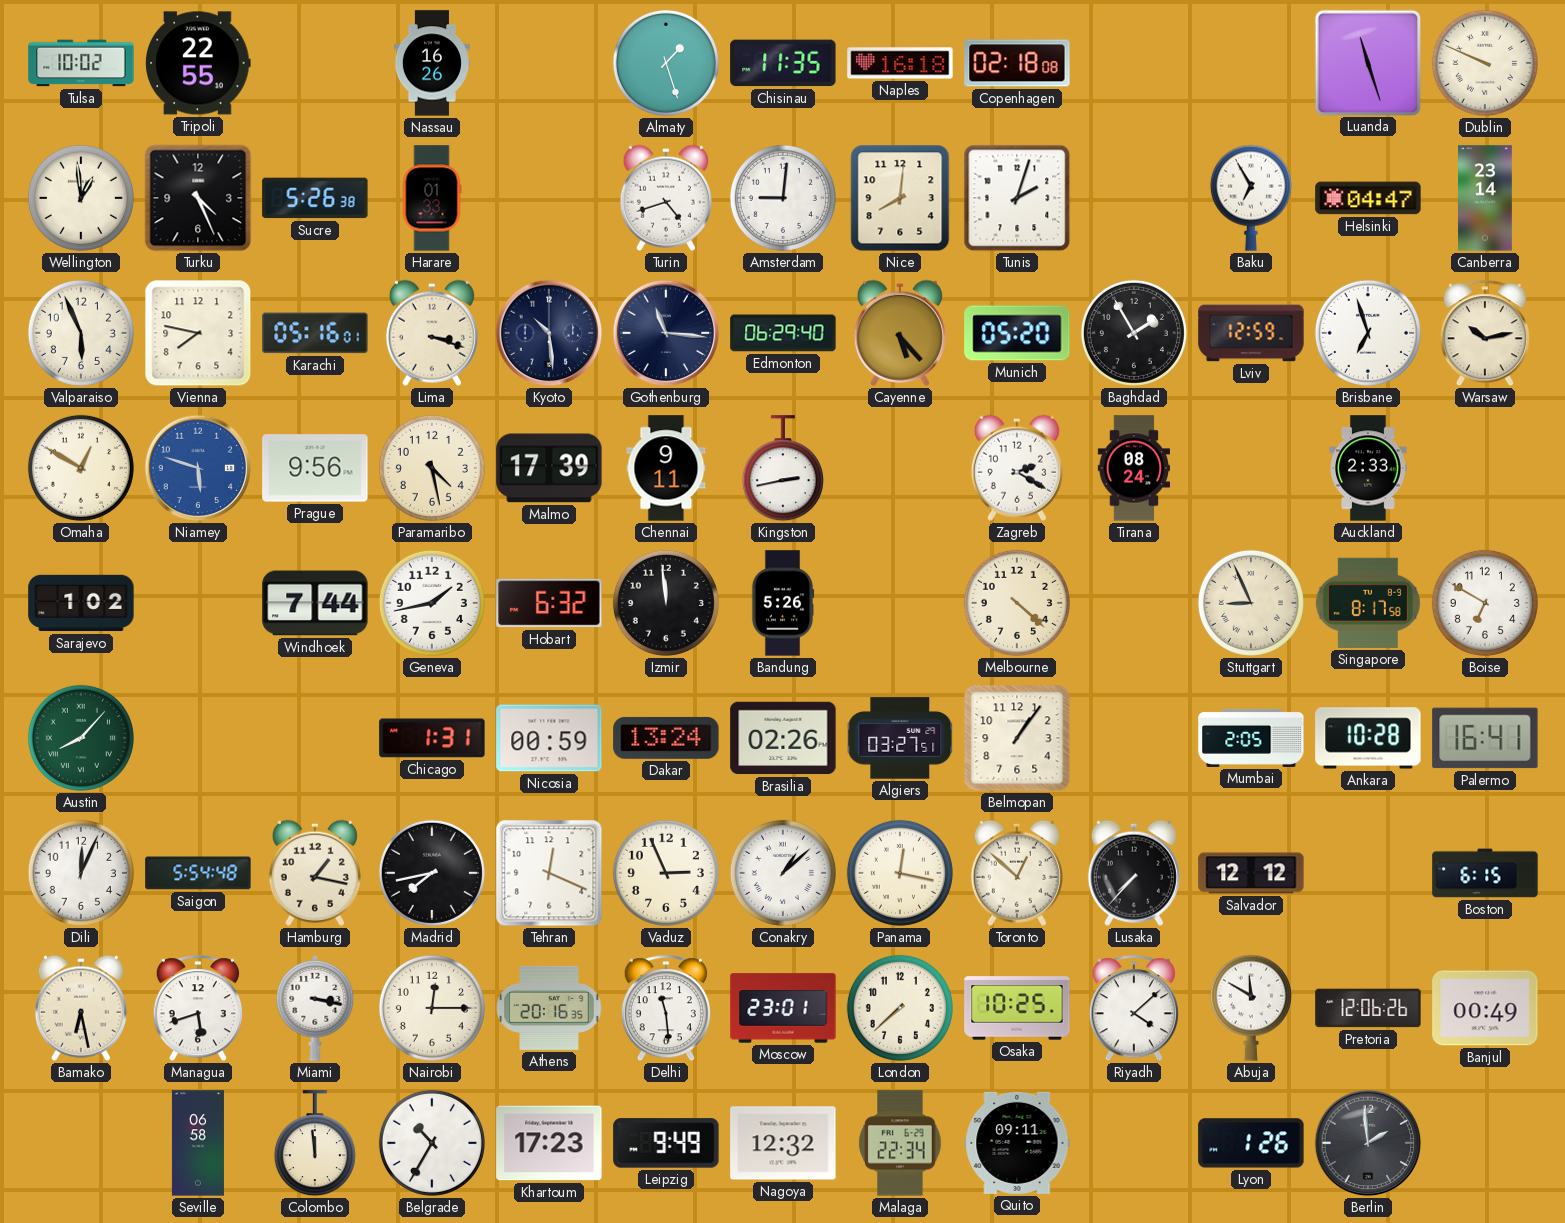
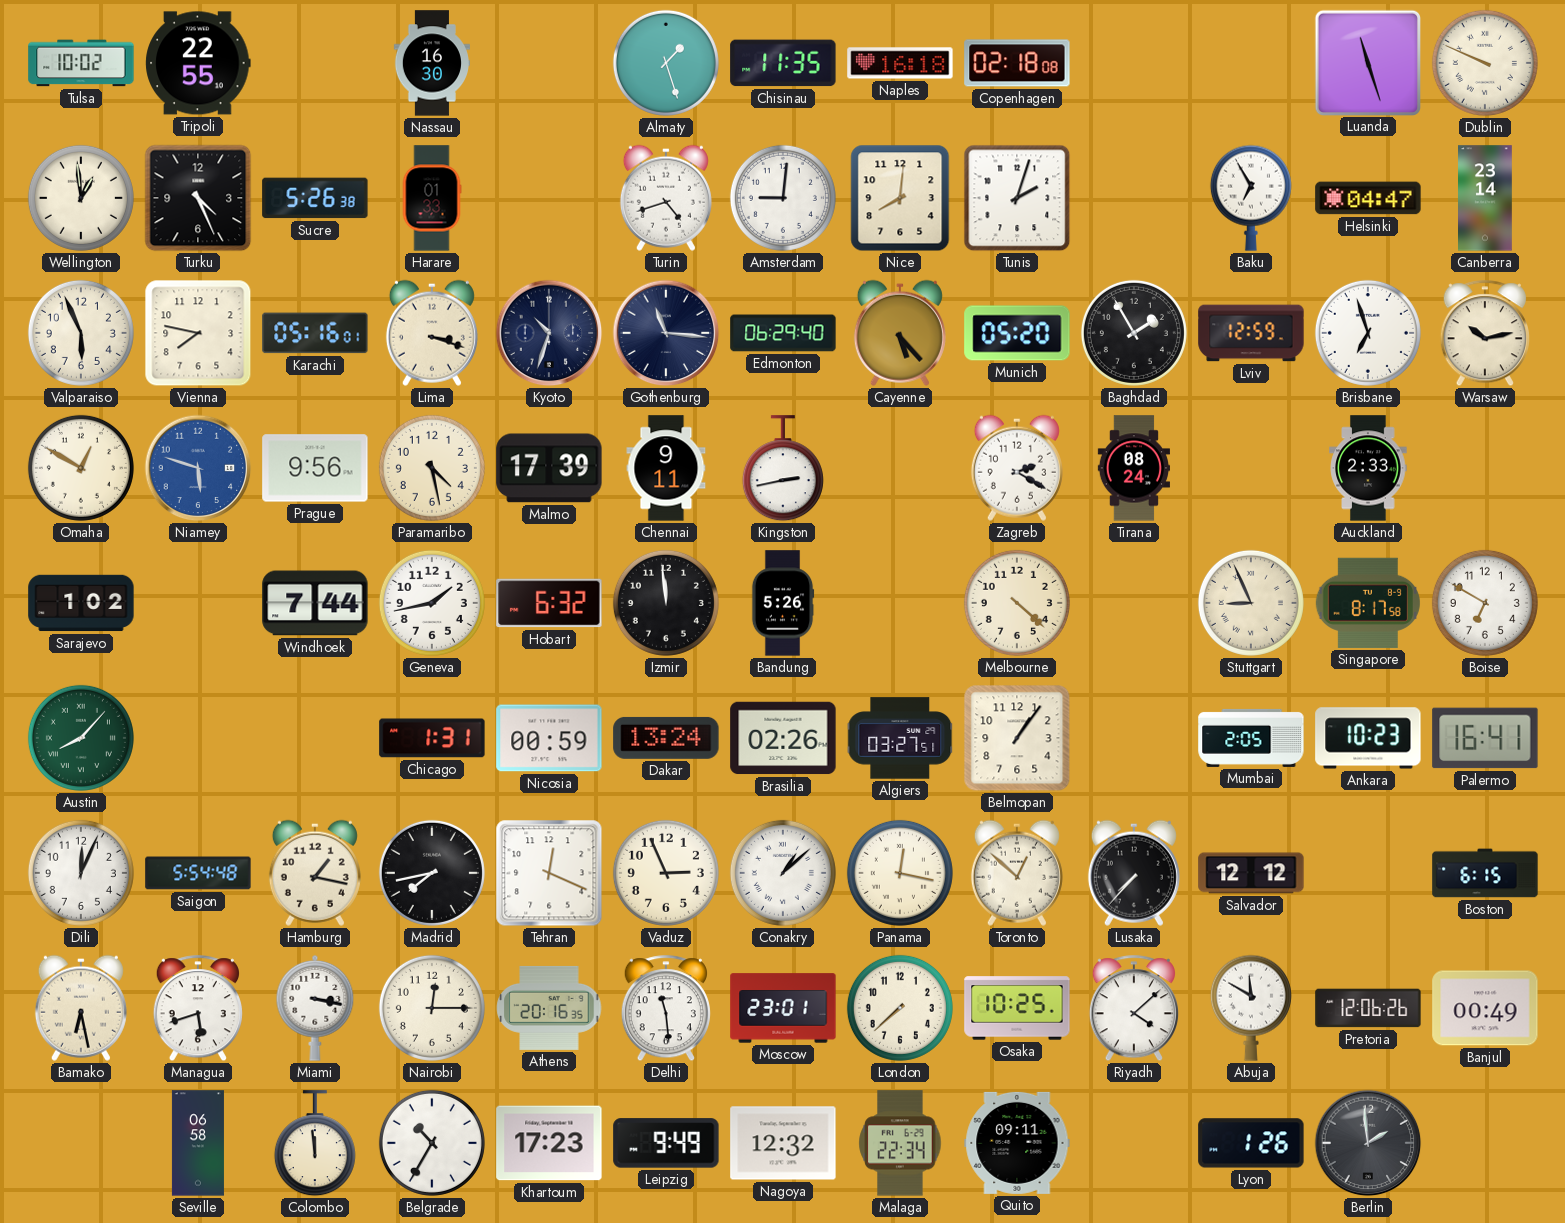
Nassau: 16:26 -> 16:30
Kyoto: 10:29 -> 10:33
Ankara: 10:28 -> 10:23
